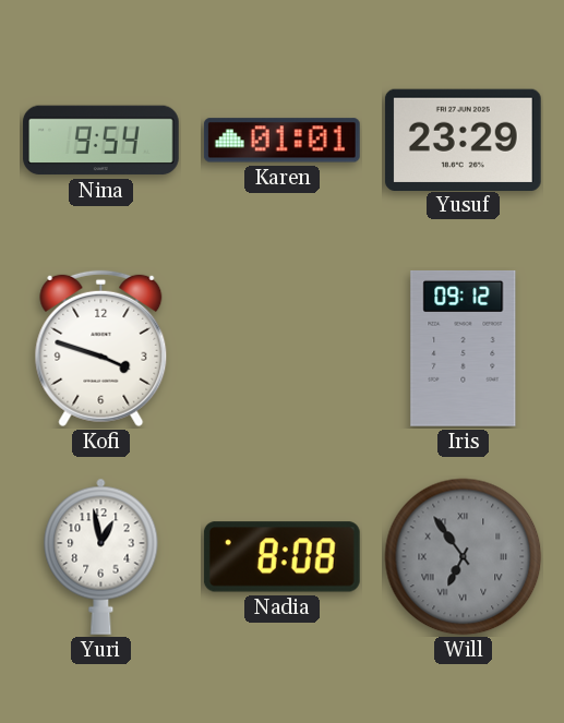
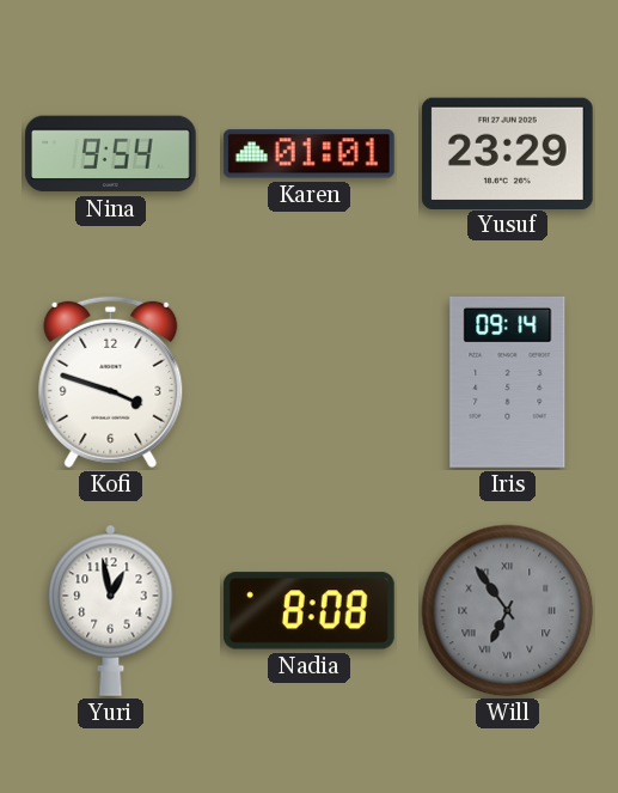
Iris: 09:12 -> 09:14
